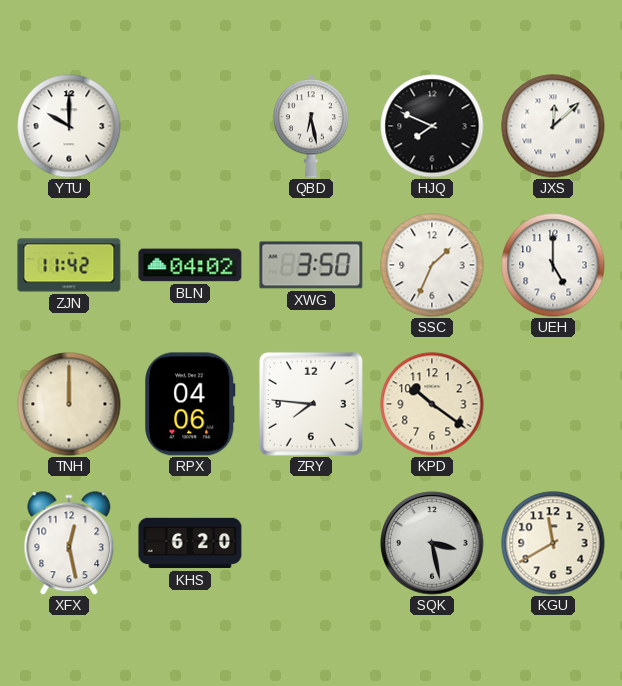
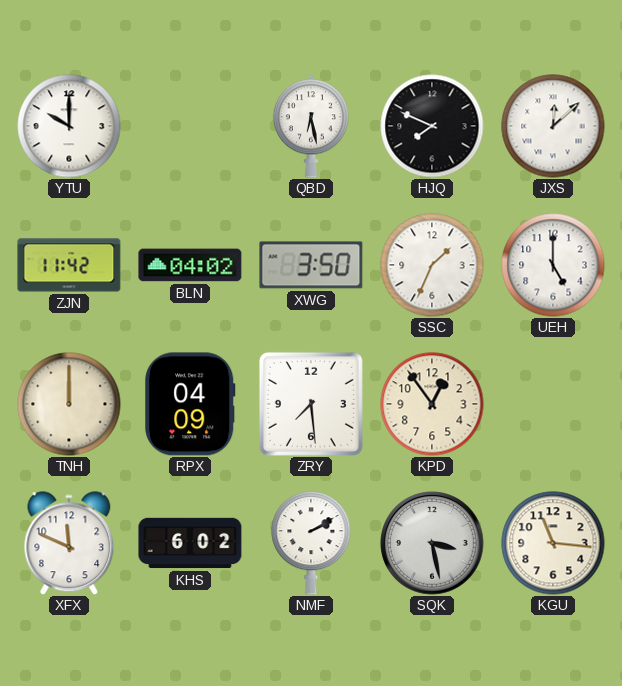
RPX: 04:06 -> 04:09
ZRY: 7:46 -> 7:29
KPD: 10:21 -> 12:54
XFX: 12:28 -> 11:49
KHS: 6:20 -> 6:02
NMF: none -> 2:10
KGU: 11:40 -> 11:16
